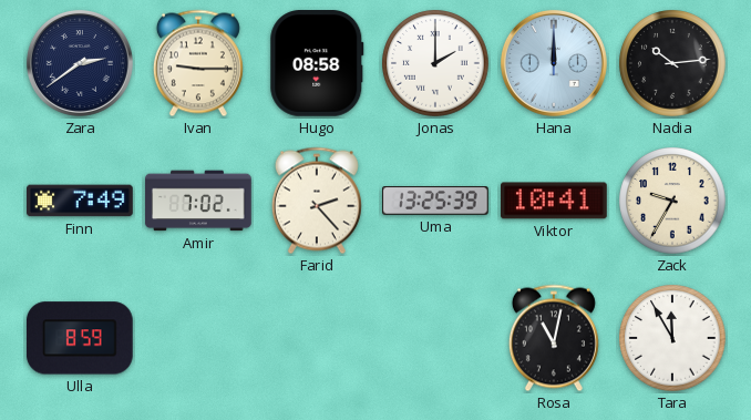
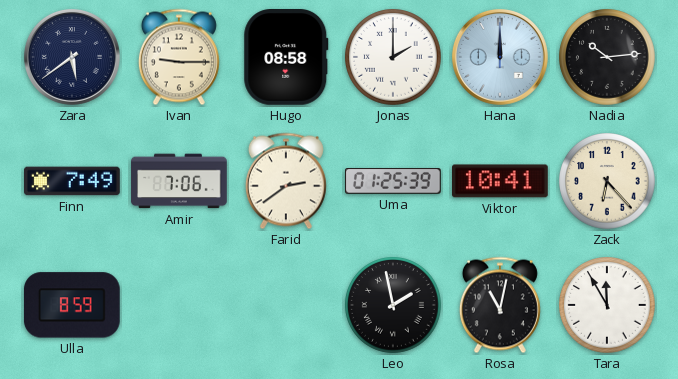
Zara: 2:39 -> 5:39
Amir: 7:02 -> 7:06
Farid: 2:23 -> 2:39
Uma: 13:25 -> 01:25
Zack: 9:35 -> 6:23
Leo: none -> 1:58
